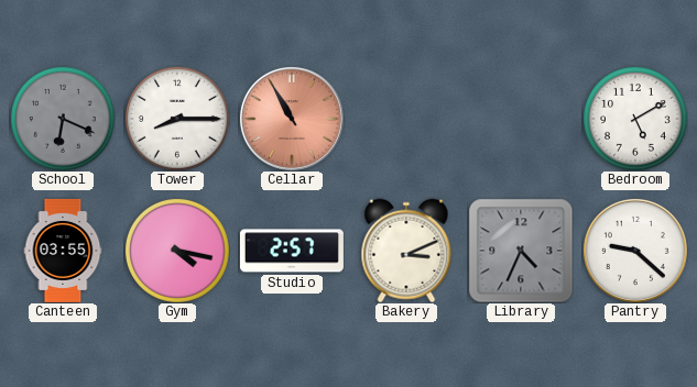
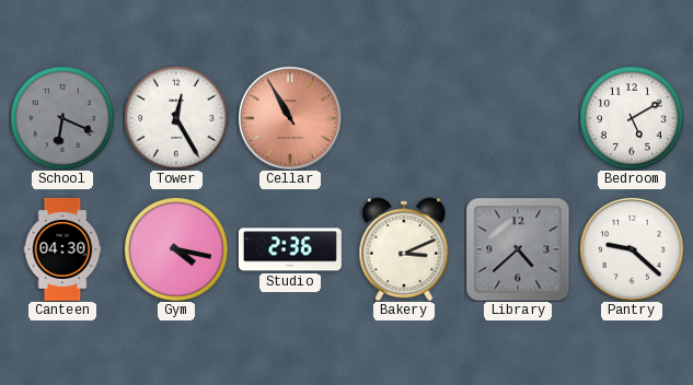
Tower: 8:15 -> 12:25
Canteen: 03:55 -> 04:30
Studio: 2:57 -> 2:36
Library: 4:34 -> 4:38
